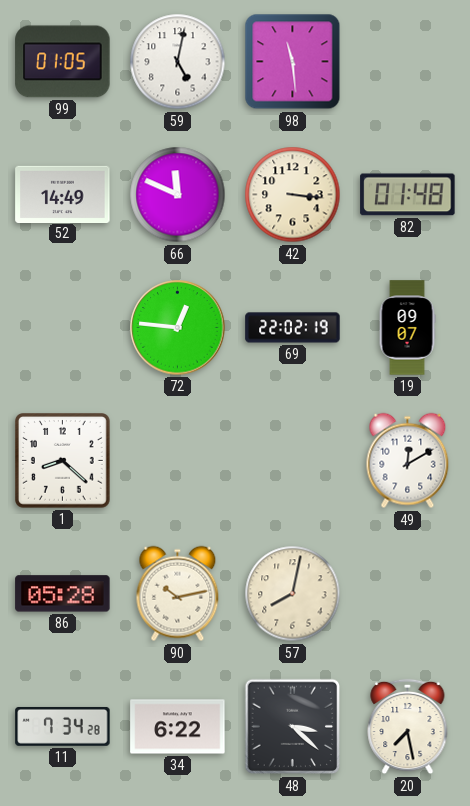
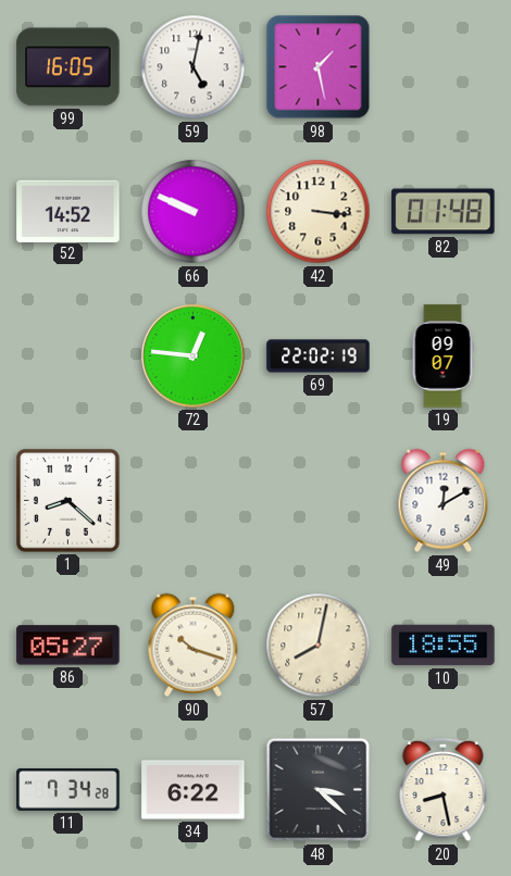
99: 01:05 -> 16:05
98: 11:29 -> 1:28
52: 14:49 -> 14:52
66: 11:49 -> 9:49
86: 05:28 -> 05:27
90: 10:13 -> 10:18
10: none -> 18:55
20: 7:28 -> 8:28
